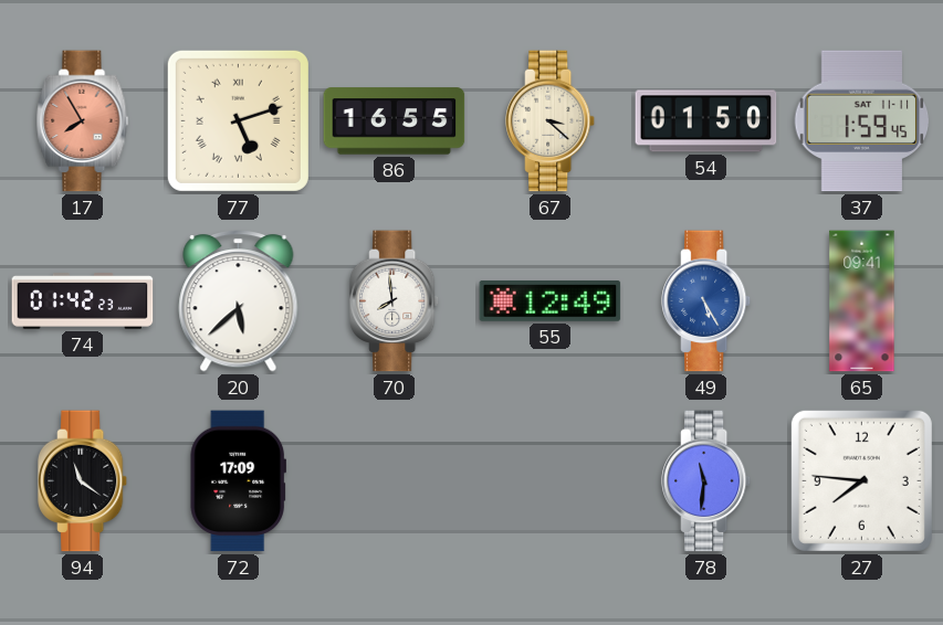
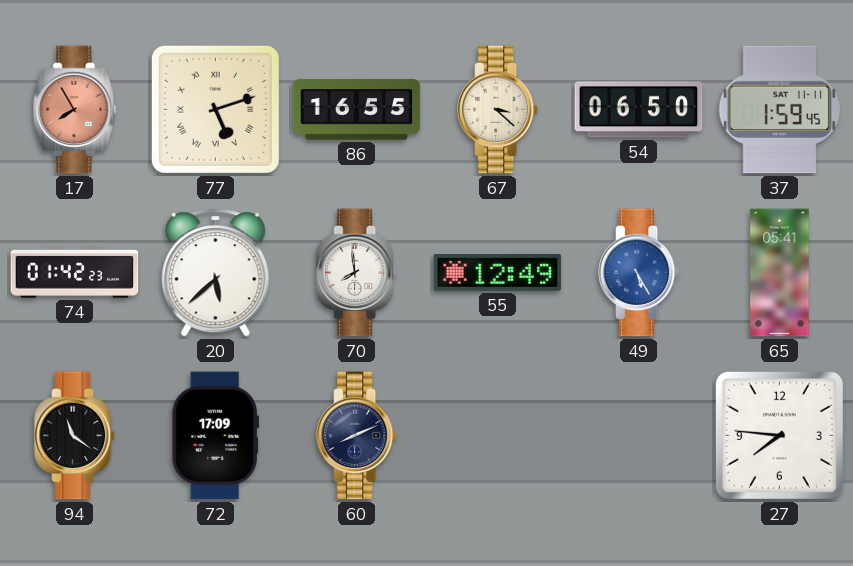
54: 01:50 -> 06:50
65: 09:41 -> 05:41
60: none -> 8:11
78: 11:31 -> none
